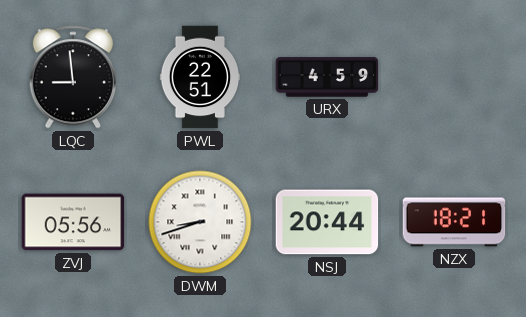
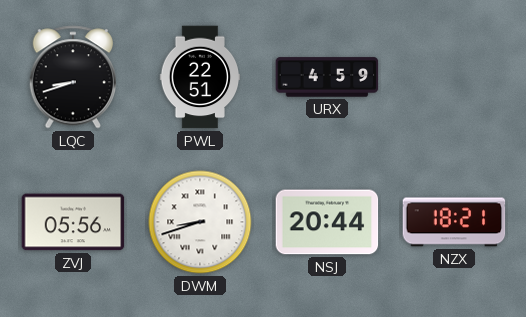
LQC: 8:59 -> 8:42
